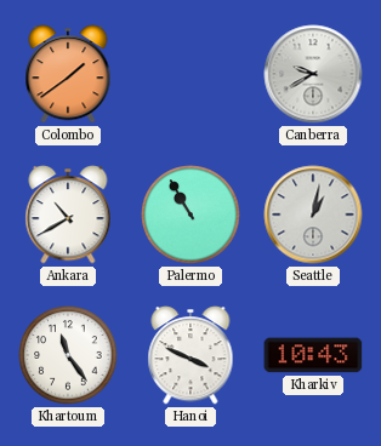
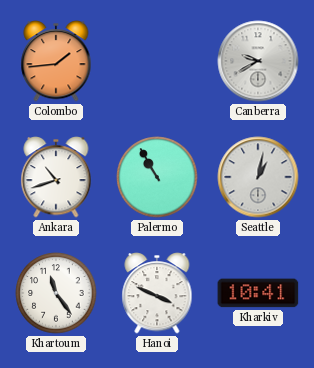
Colombo: 1:39 -> 1:44
Ankara: 10:40 -> 10:42
Kharkiv: 10:43 -> 10:41
